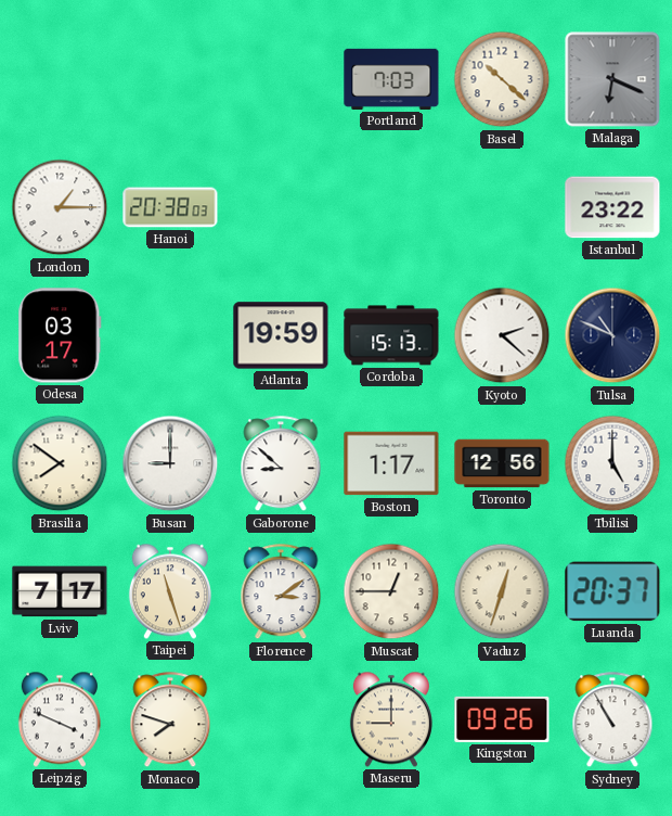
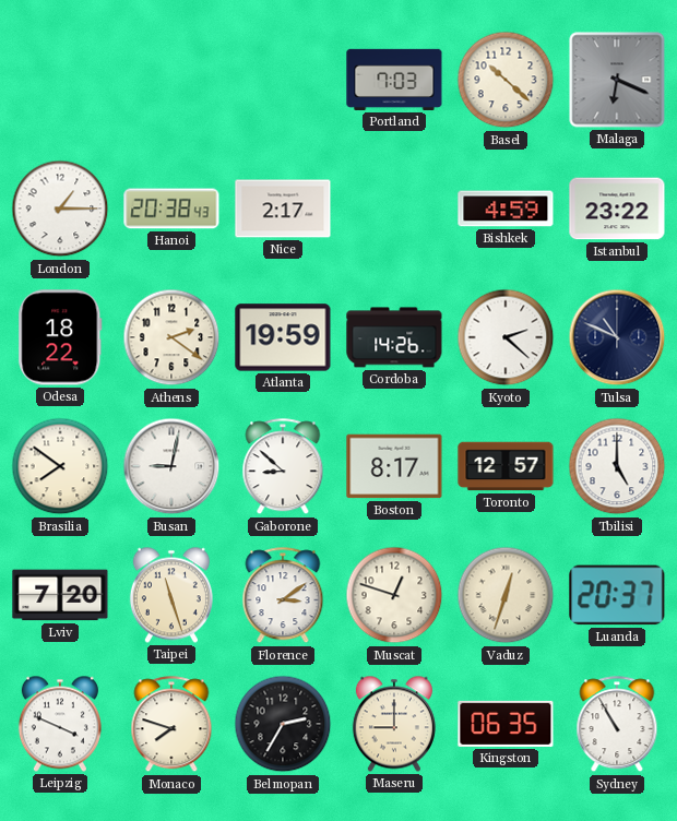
Hanoi: 20:38:03 -> 20:38:43
Nice: none -> 2:17
Bishkek: none -> 4:59
Odesa: 03:17 -> 18:22
Athens: none -> 2:21
Cordoba: 15:13 -> 14:26
Busan: 9:00 -> 9:02
Boston: 1:17 -> 8:17
Toronto: 12:56 -> 12:57
Lviv: 7:17 -> 7:20
Muscat: 12:45 -> 12:48
Belmopan: none -> 2:35
Kingston: 09:26 -> 06:35
